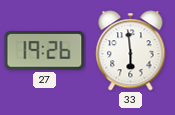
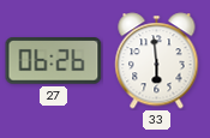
27: 19:26 -> 06:26
